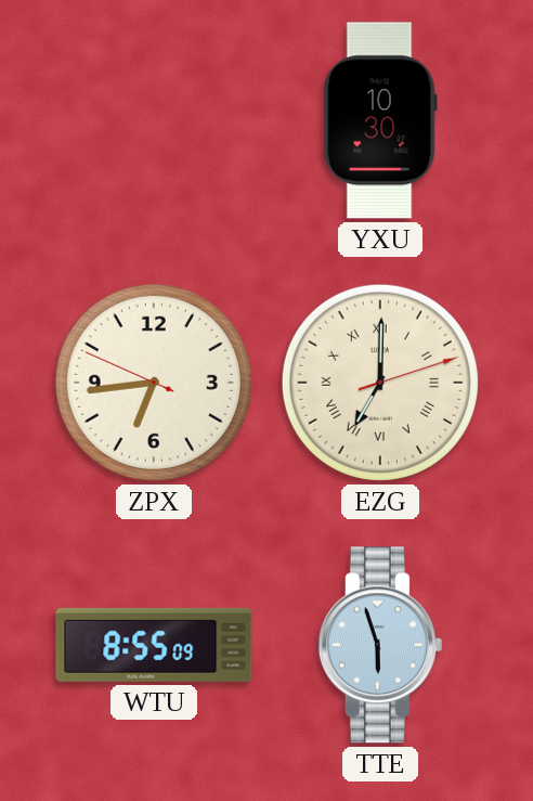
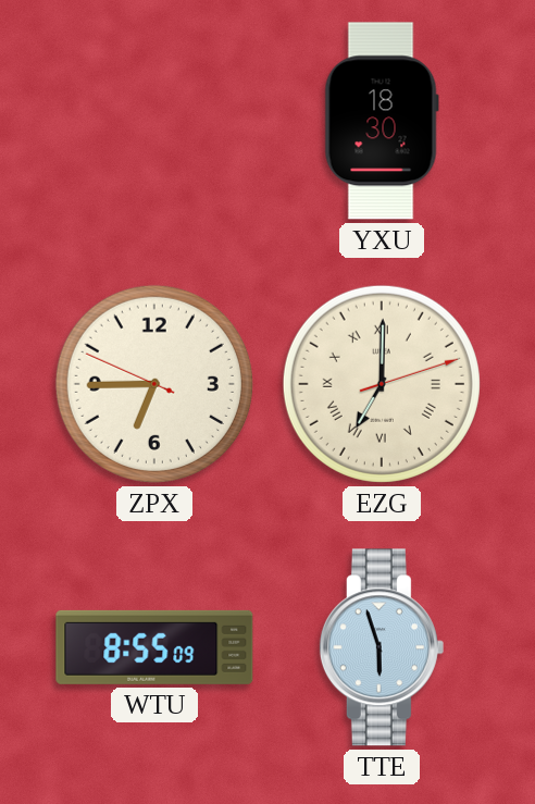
YXU: 10:30 -> 18:30
ZPX: 6:43 -> 6:44
